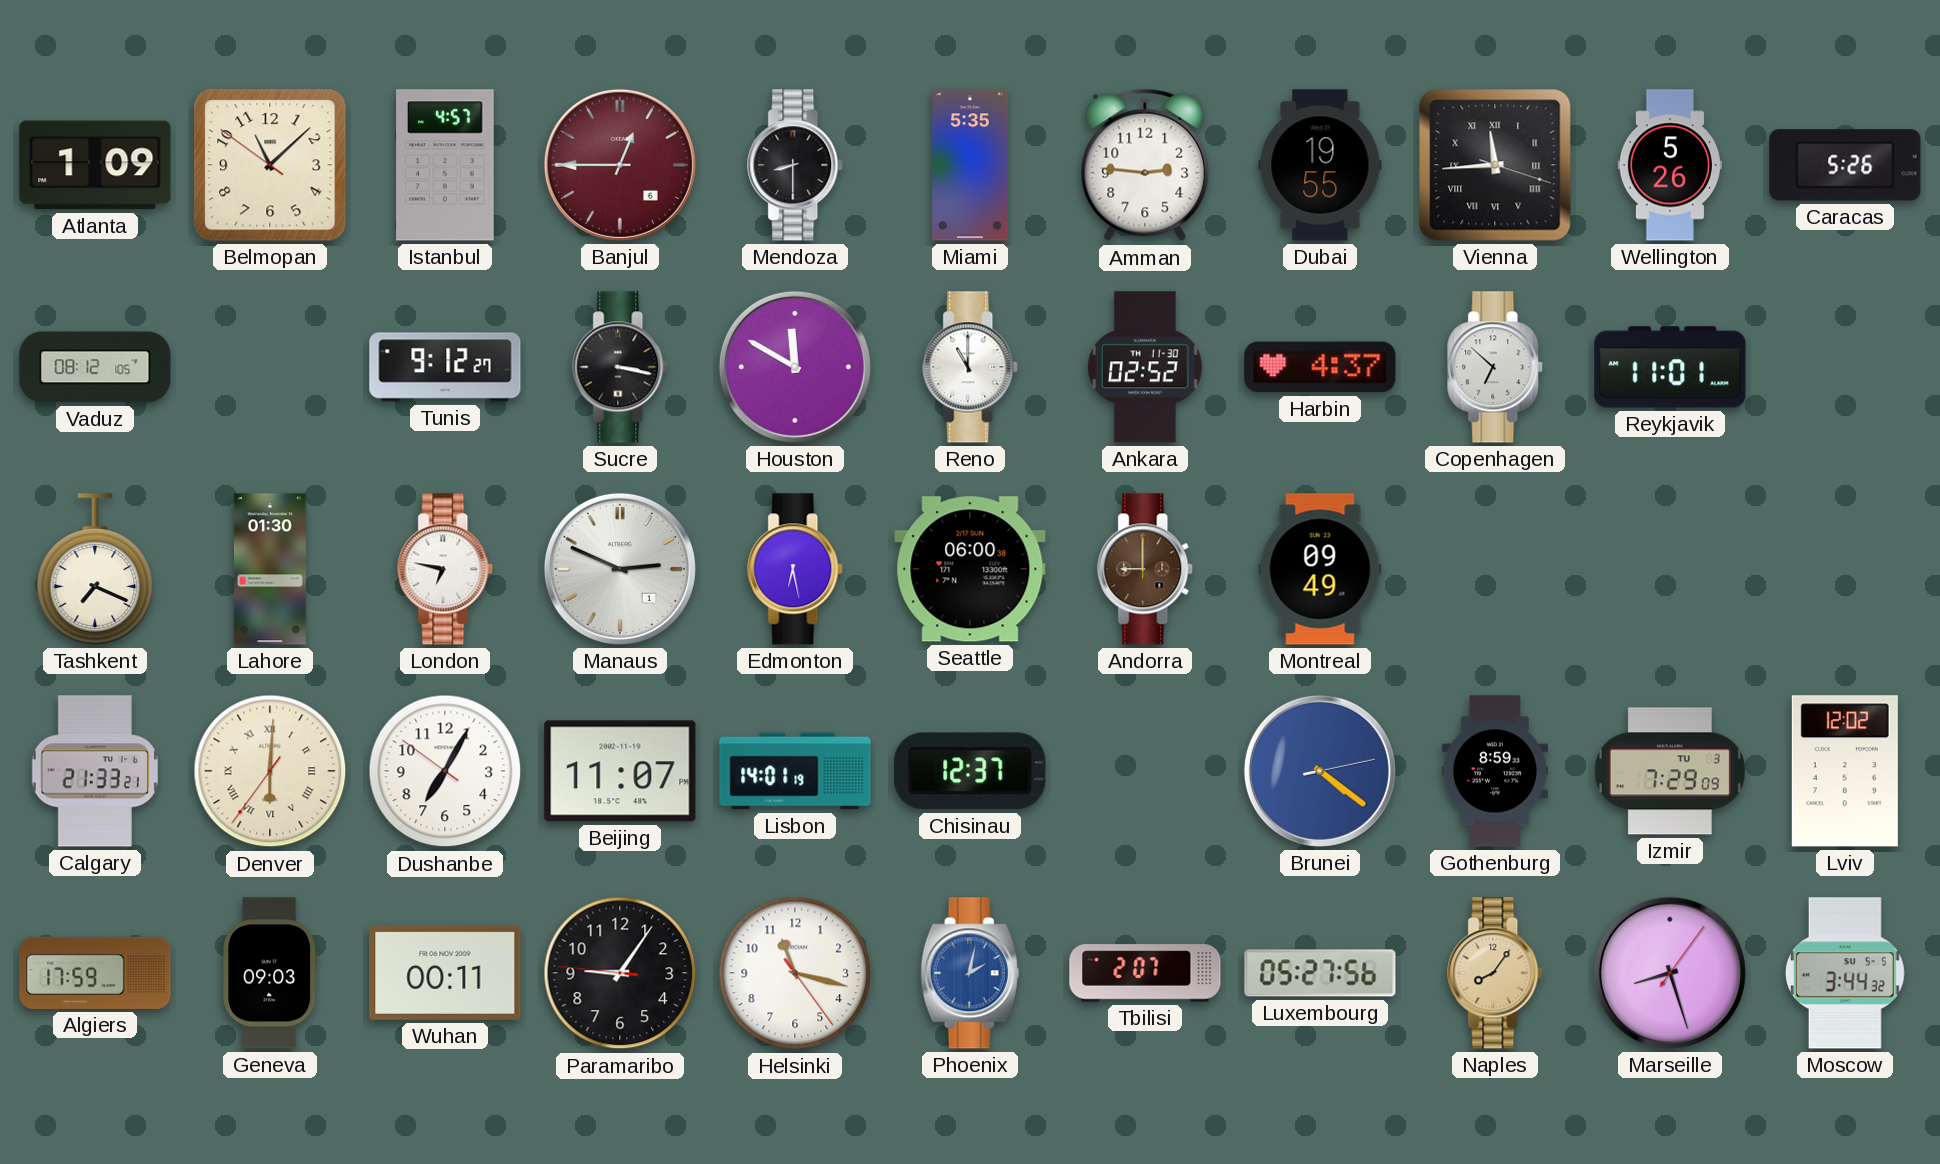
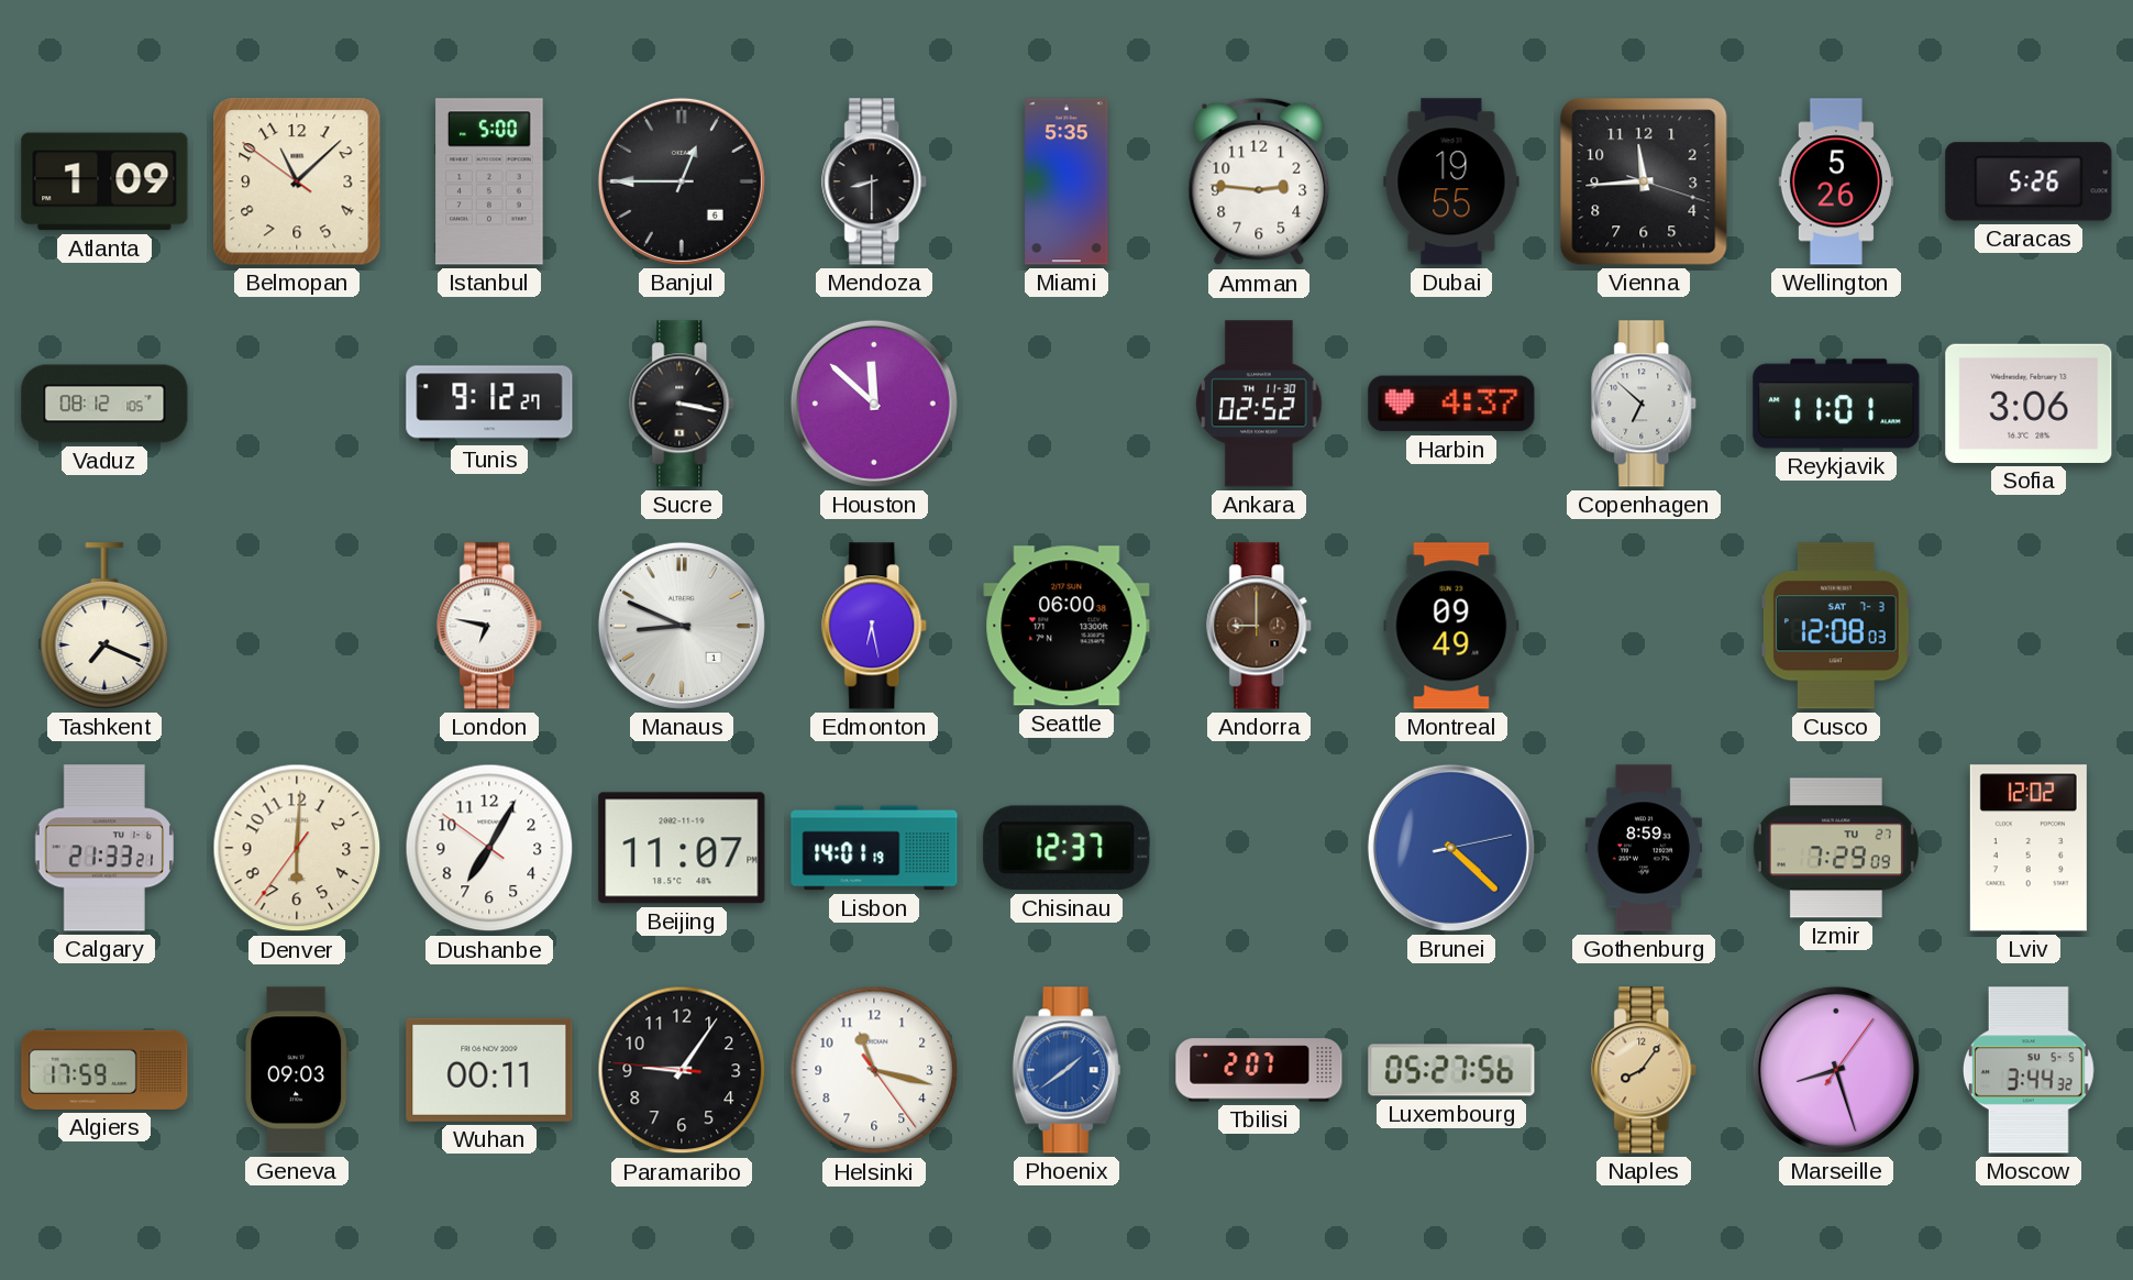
Istanbul: 4:57 -> 5:00
Banjul dial: burgundy -> black
Vienna numerals: Roman -> Arabic
Houston: 11:50 -> 11:52
Reno: 11:00 -> none
Sofia: none -> 3:06
Lahore: 01:30 -> none
Manaus: 2:49 -> 8:49
Cusco: none -> 12:08
Denver numerals: Roman -> Arabic
Brunei: 4:21 -> 4:22
Izmir date: TU 3 -> TU 27
Phoenix: 2:02 -> 1:39
